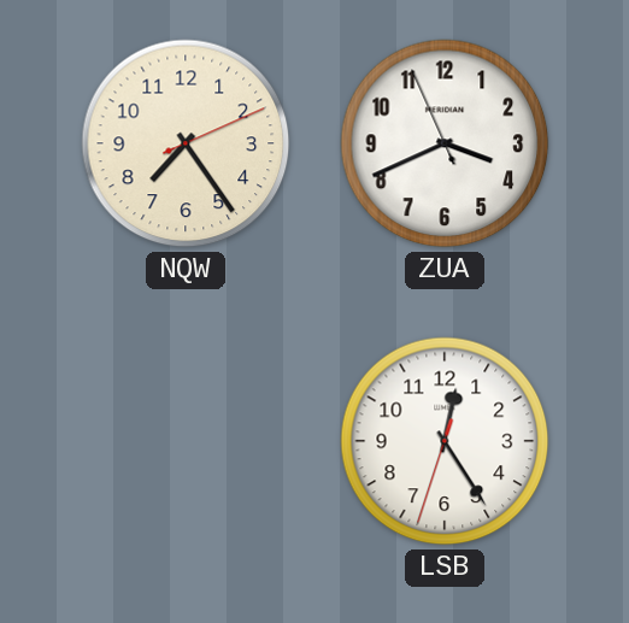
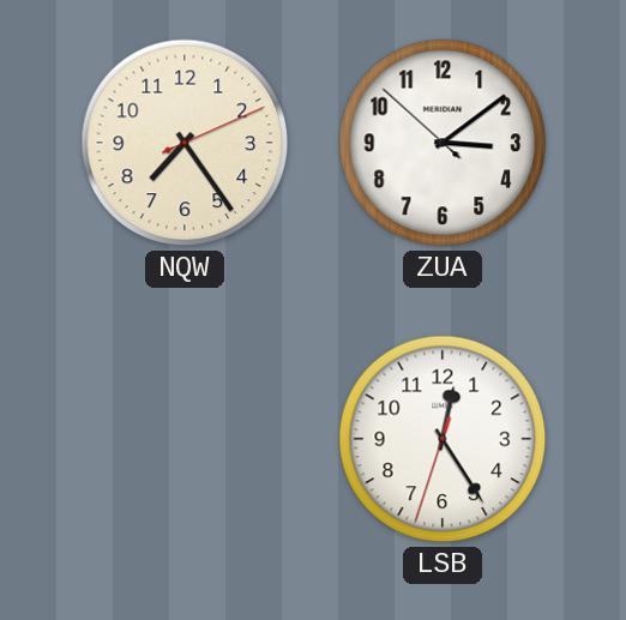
ZUA: 3:40 -> 3:08
